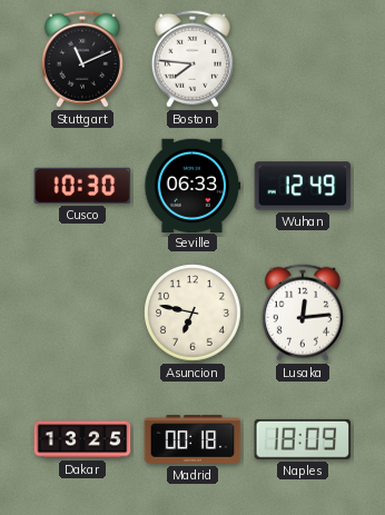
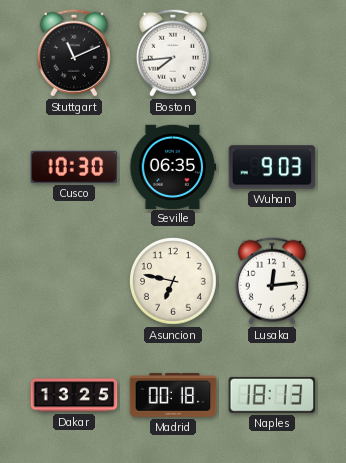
Boston: 7:46 -> 7:44
Seville: 06:33 -> 06:35
Wuhan: 12:49 -> 9:03
Naples: 18:09 -> 18:13
